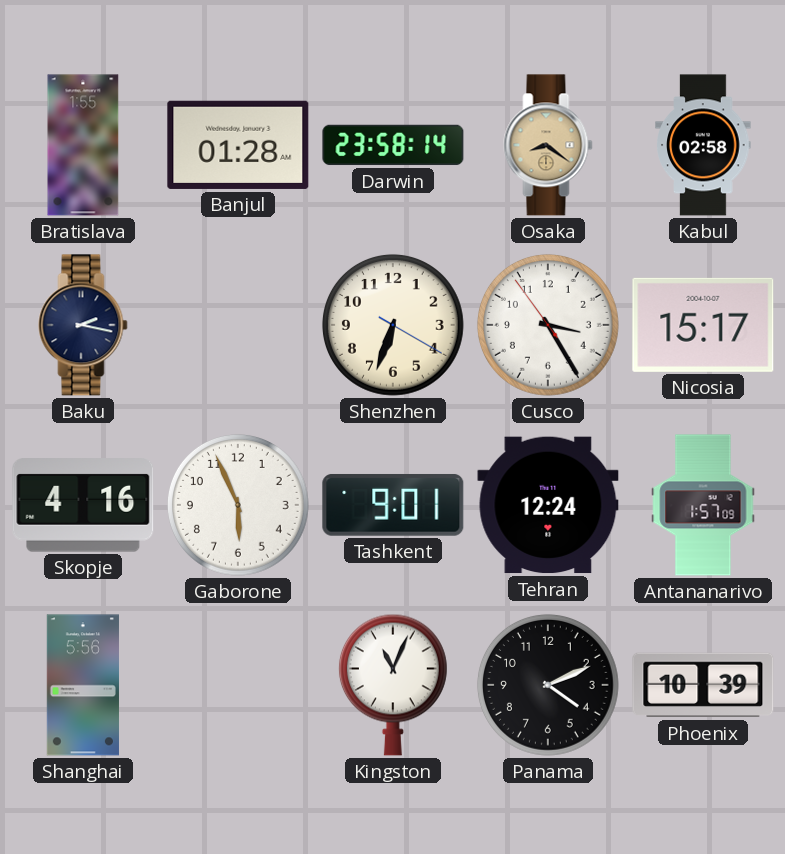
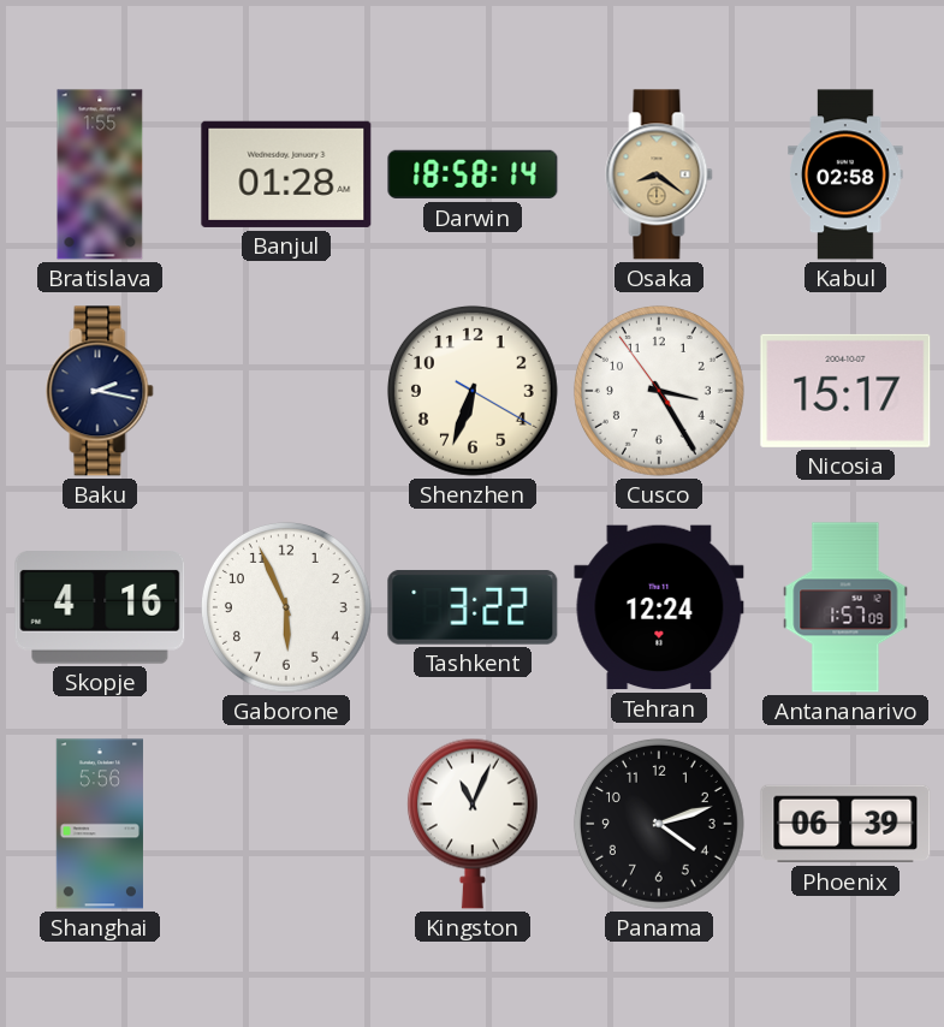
Darwin: 23:58 -> 18:58
Tashkent: 9:01 -> 3:22
Panama: 4:11 -> 4:12
Phoenix: 10:39 -> 06:39
